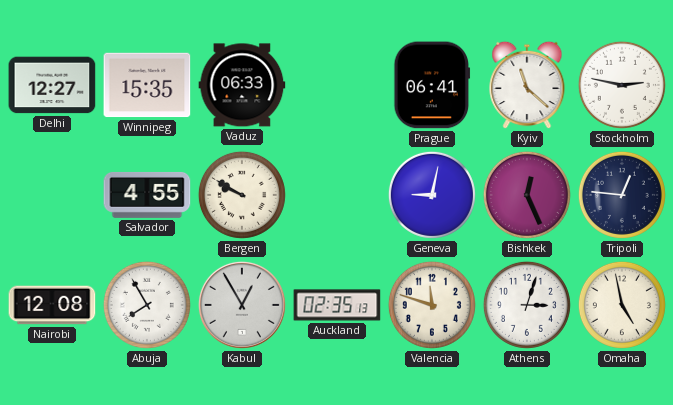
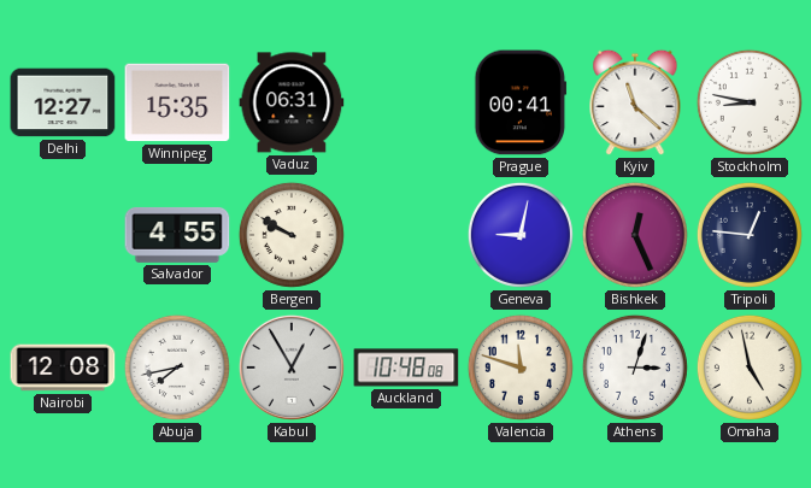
Vaduz: 06:33 -> 06:31
Prague: 06:41 -> 00:41
Stockholm: 2:47 -> 8:47
Abuja: 7:55 -> 7:43
Auckland: 02:35 -> 10:48
